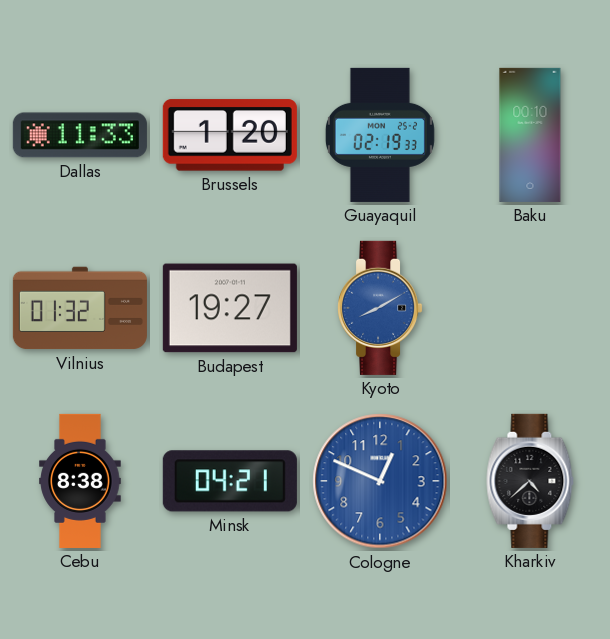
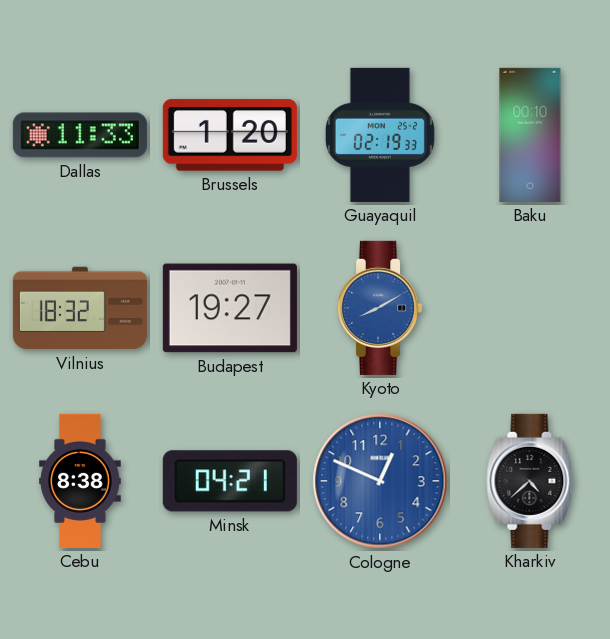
Vilnius: 01:32 -> 18:32
